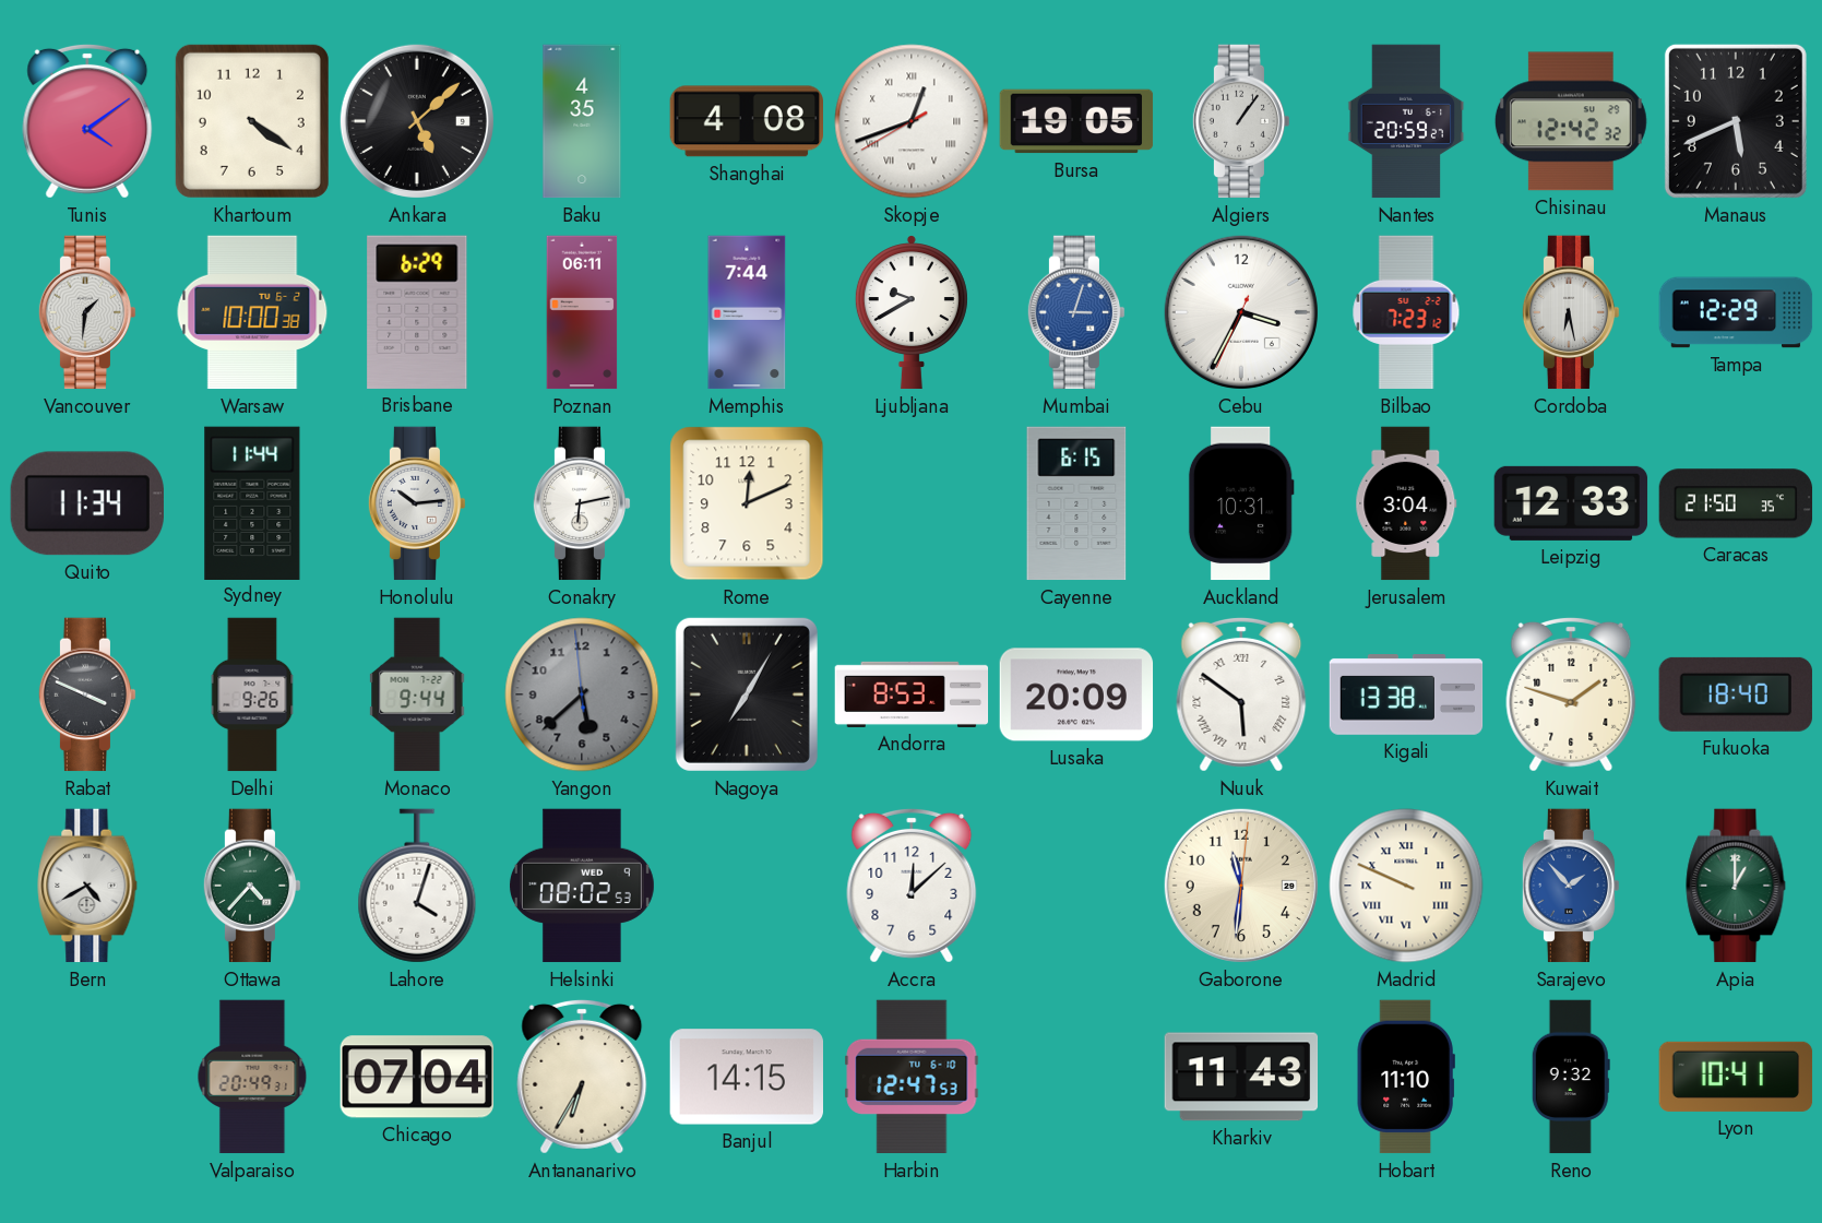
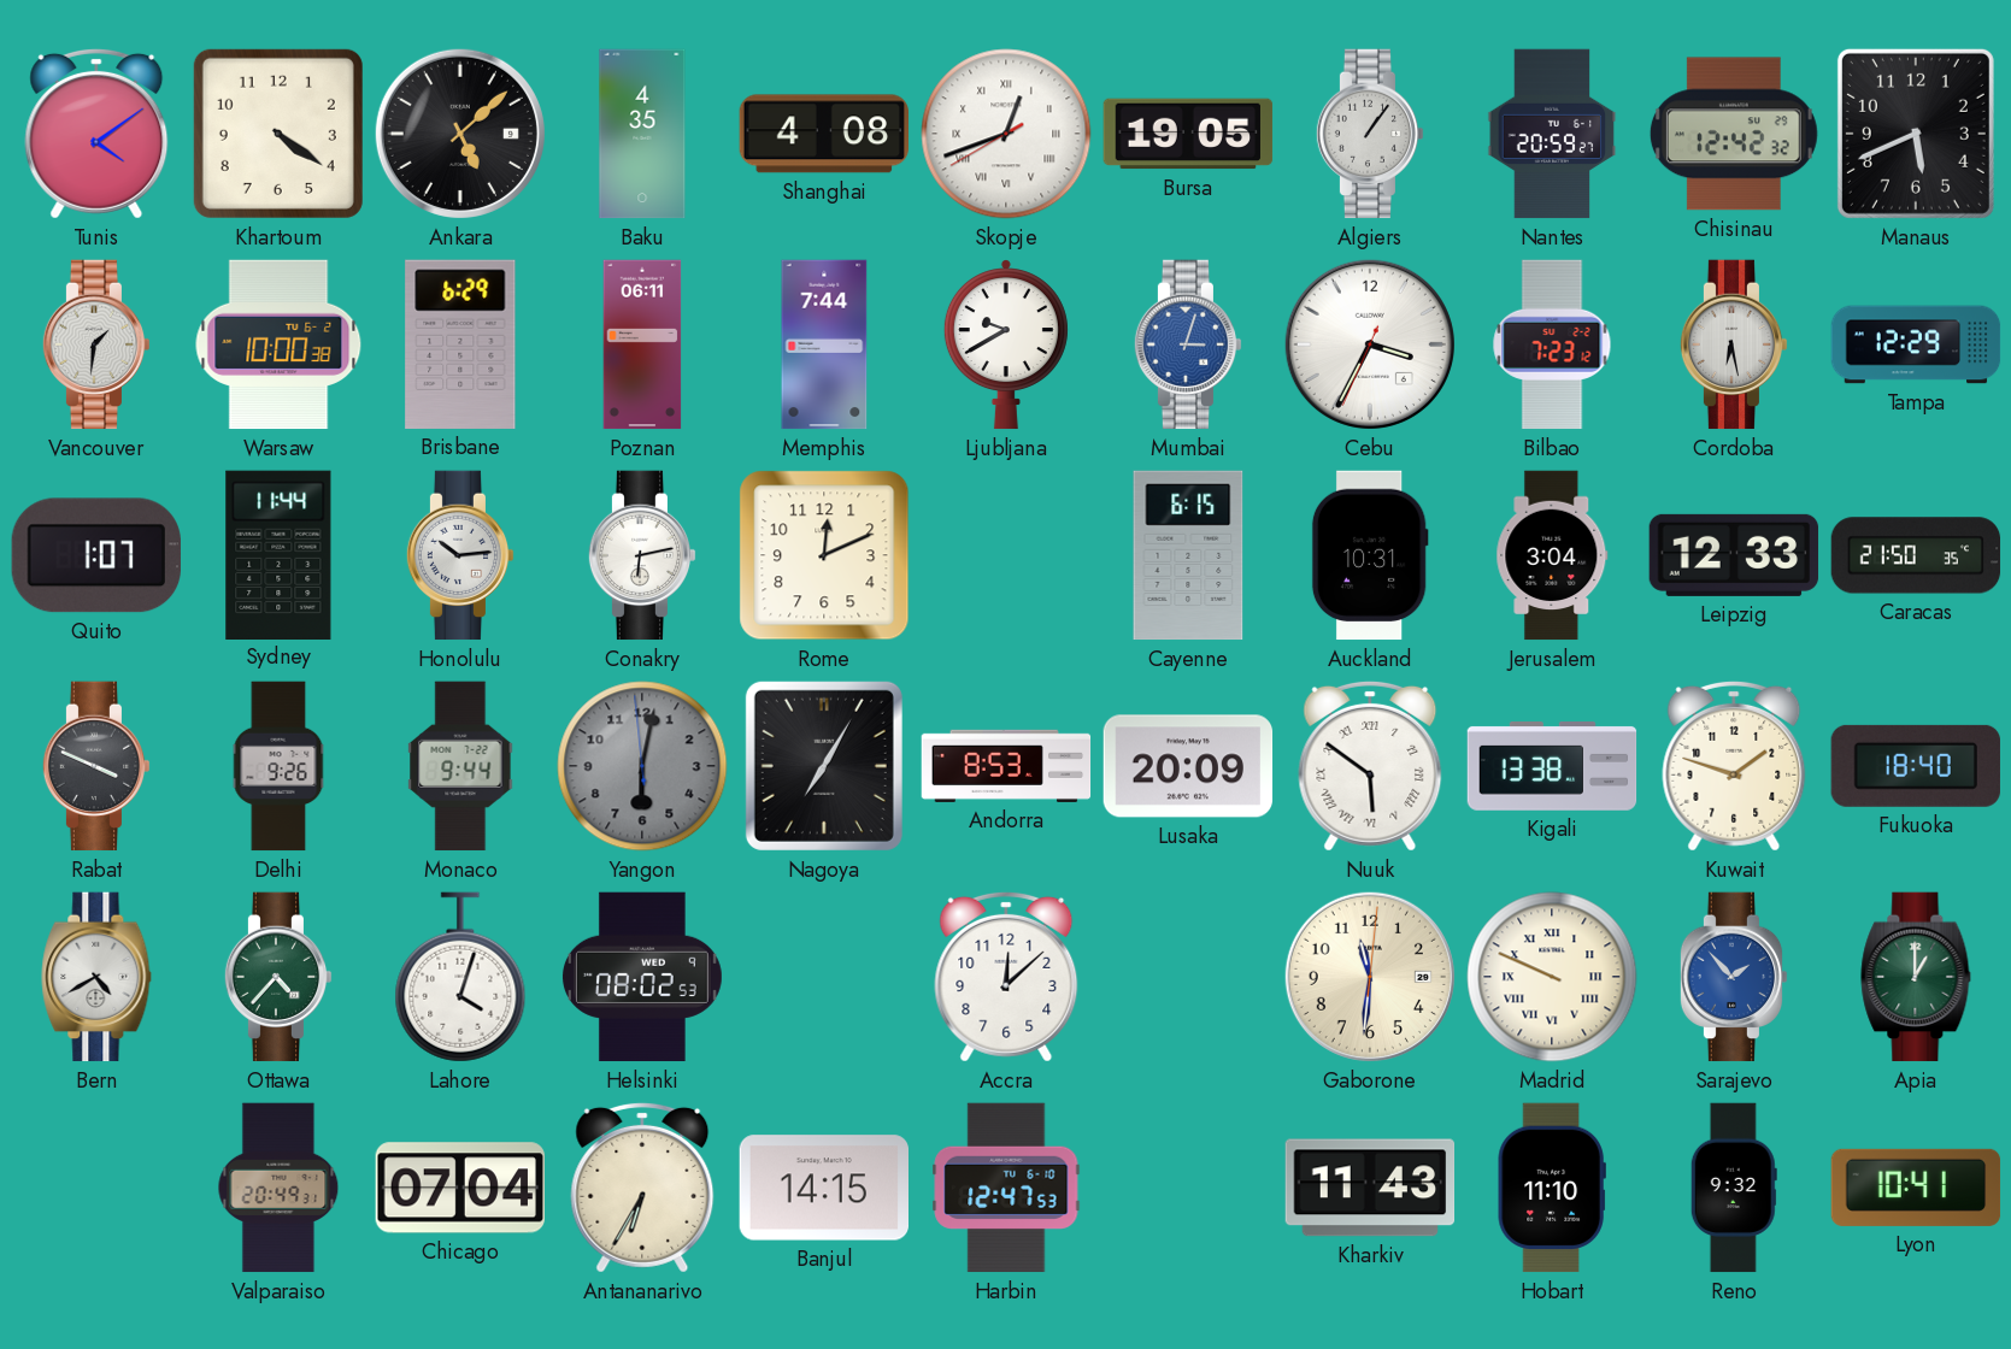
Quito: 11:34 -> 1:07
Yangon: 5:37 -> 6:01
